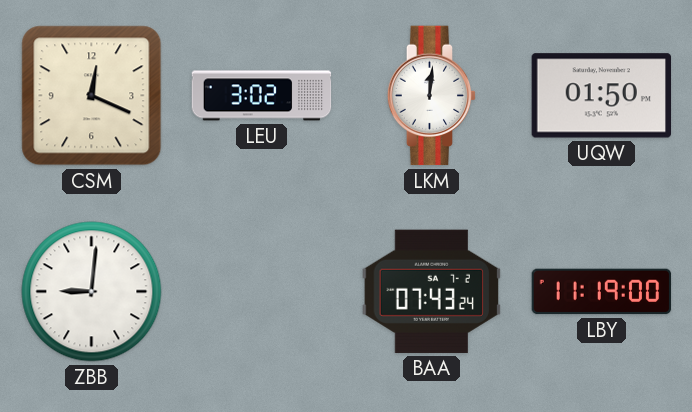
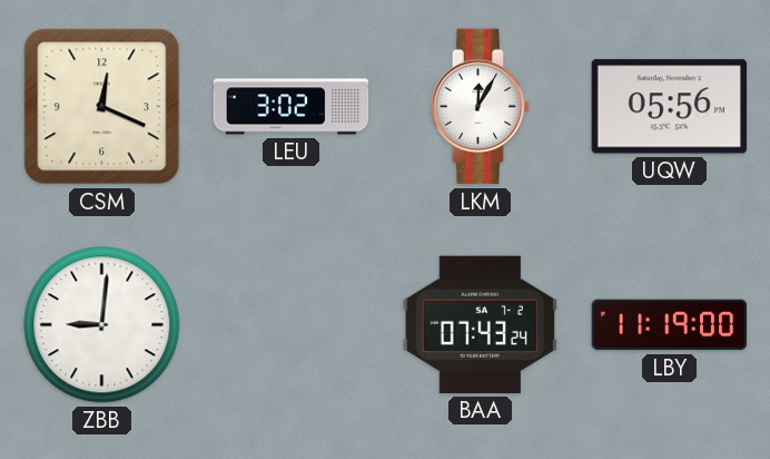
LKM: 12:01 -> 12:05
UQW: 01:50 -> 05:56
